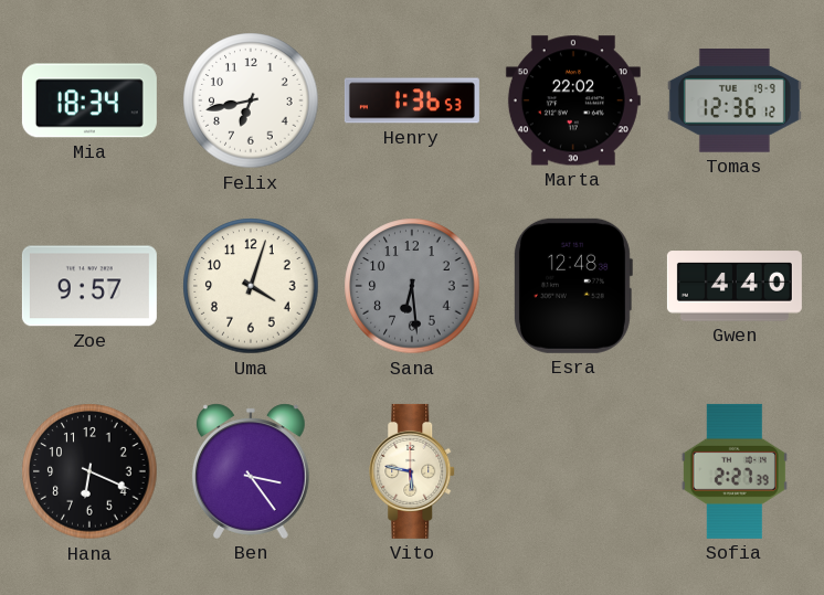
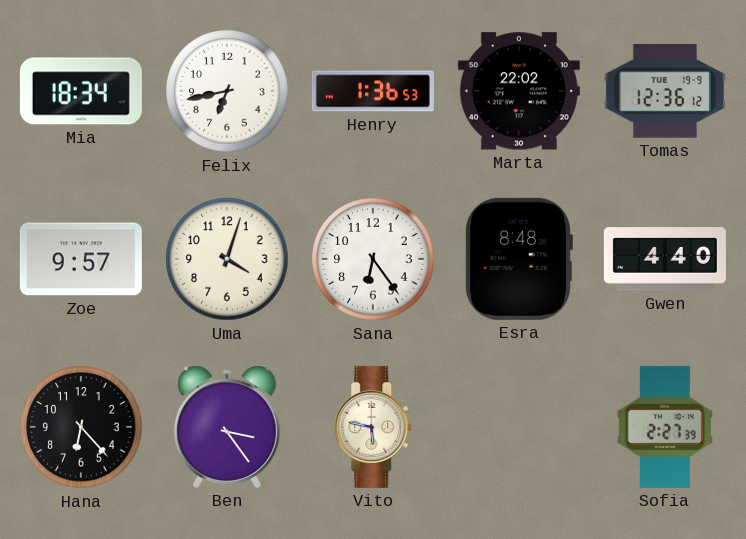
Sana: 6:29 -> 6:24
Sana dial: grey -> white
Esra: 12:48 -> 8:48
Hana: 6:19 -> 6:23
